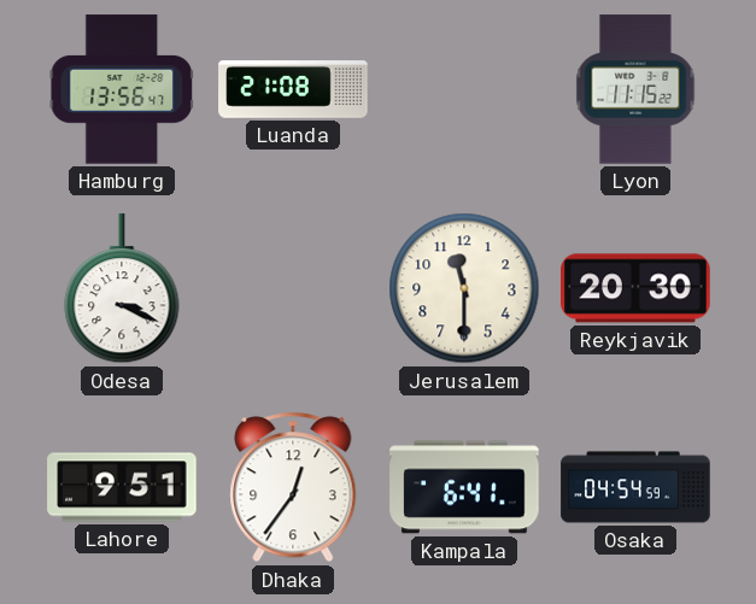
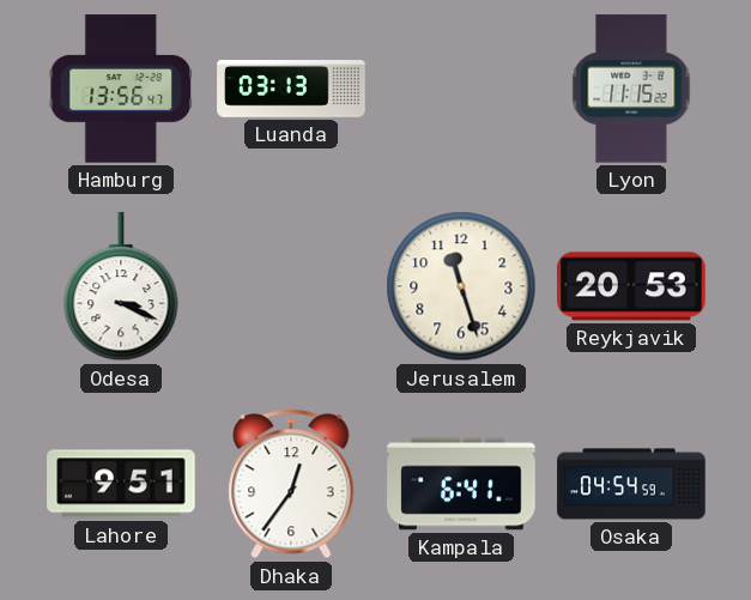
Luanda: 21:08 -> 03:13
Jerusalem: 11:30 -> 11:27
Reykjavik: 20:30 -> 20:53
